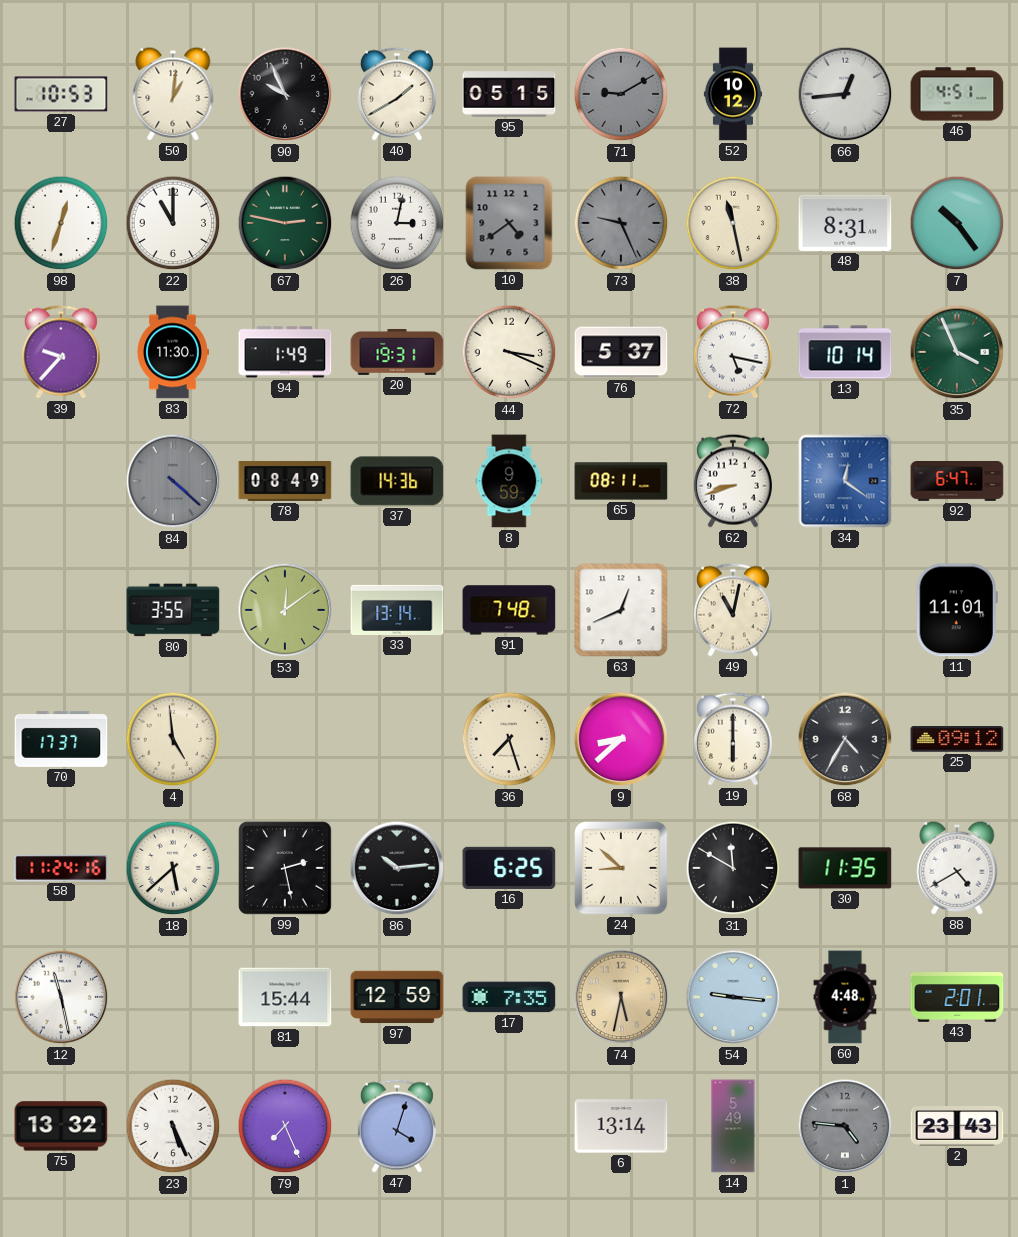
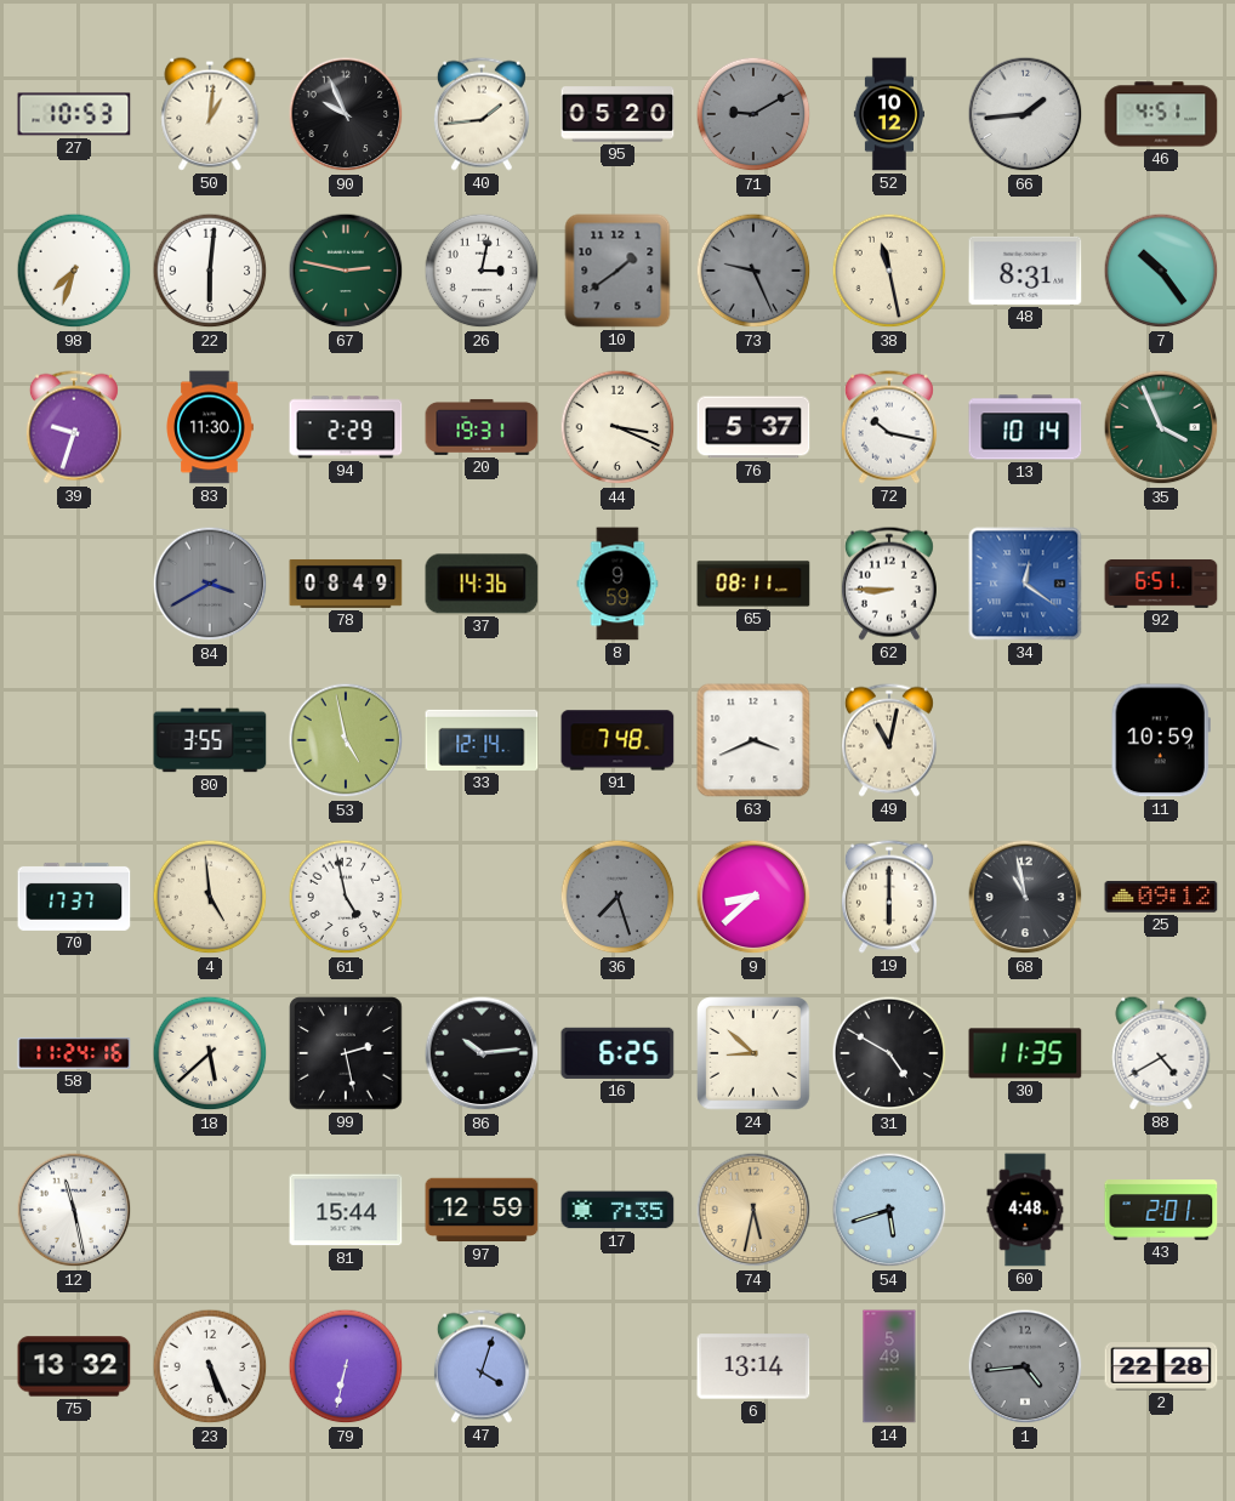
40: 1:40 -> 1:44
95: 05:15 -> 05:20
66: 12:44 -> 1:44
98: 12:33 -> 7:33
22: 11:00 -> 6:01
10: 4:39 -> 1:39
39: 9:37 -> 9:33
94: 1:49 -> 2:29
72: 5:17 -> 10:17
84: 4:22 -> 3:40
62: 8:42 -> 8:45
92: 6:47 -> 6:51
53: 12:09 -> 4:58
33: 13:14 -> 12:14
63: 12:41 -> 3:41
11: 11:01 -> 10:59
61: none -> 4:58
36 dial: cream -> grey
68: 4:35 -> 10:58
31: 11:50 -> 4:50
54: 9:16 -> 5:42
79: 7:26 -> 6:32
1: 4:46 -> 4:44
2: 23:43 -> 22:28
